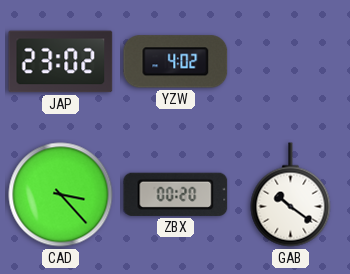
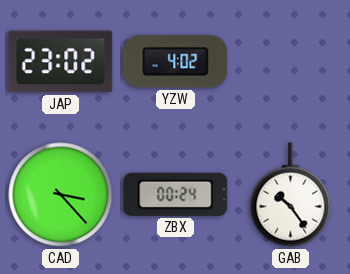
ZBX: 00:20 -> 00:24
GAB: 10:21 -> 10:24
